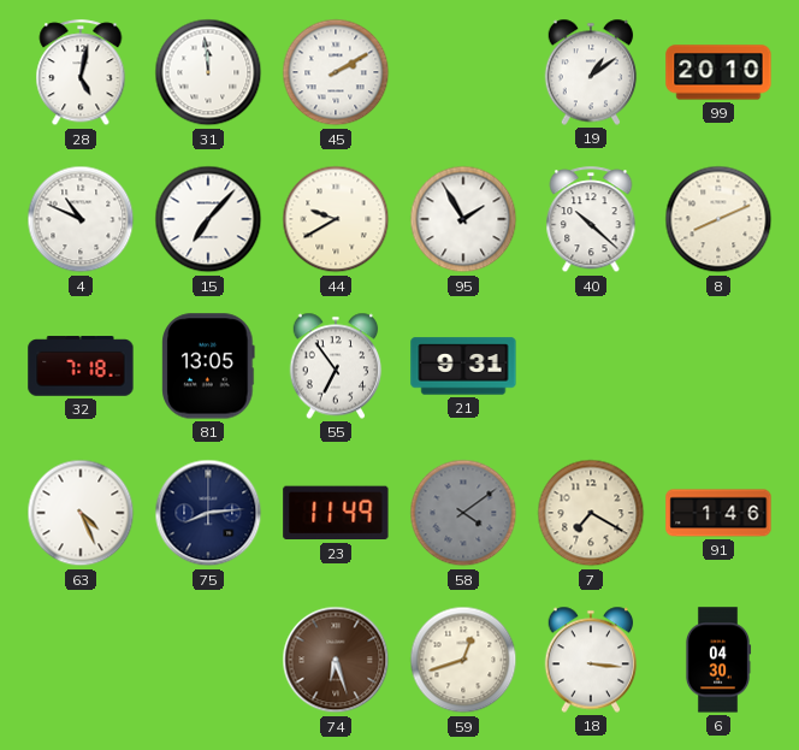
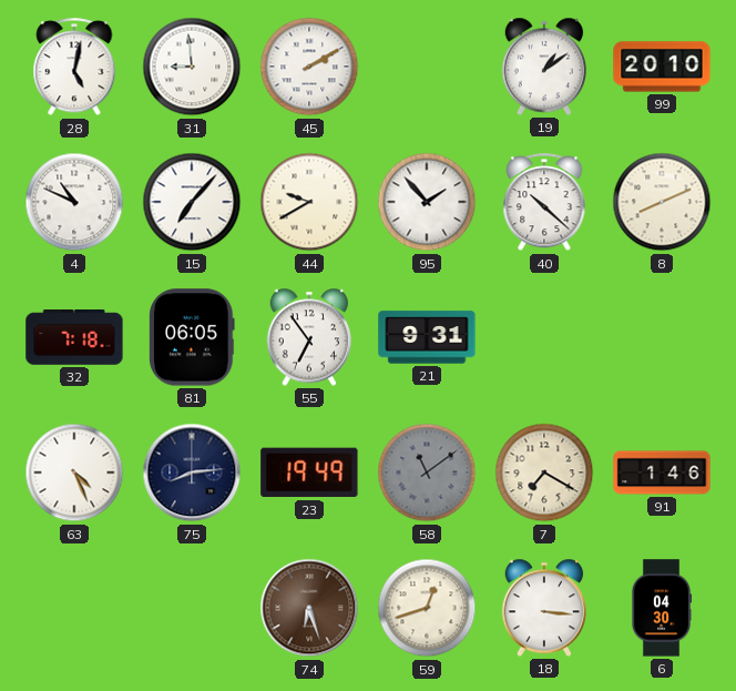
31: 11:59 -> 8:59
95: 1:55 -> 1:53
81: 13:05 -> 06:05
23: 11:49 -> 19:49
58: 4:09 -> 11:09
